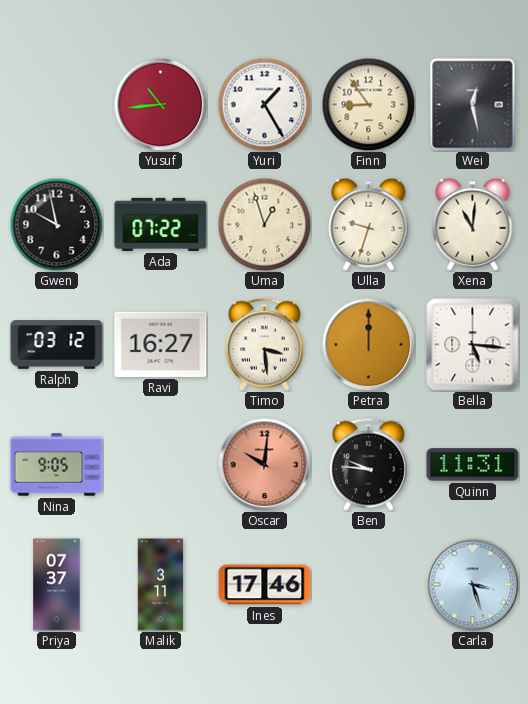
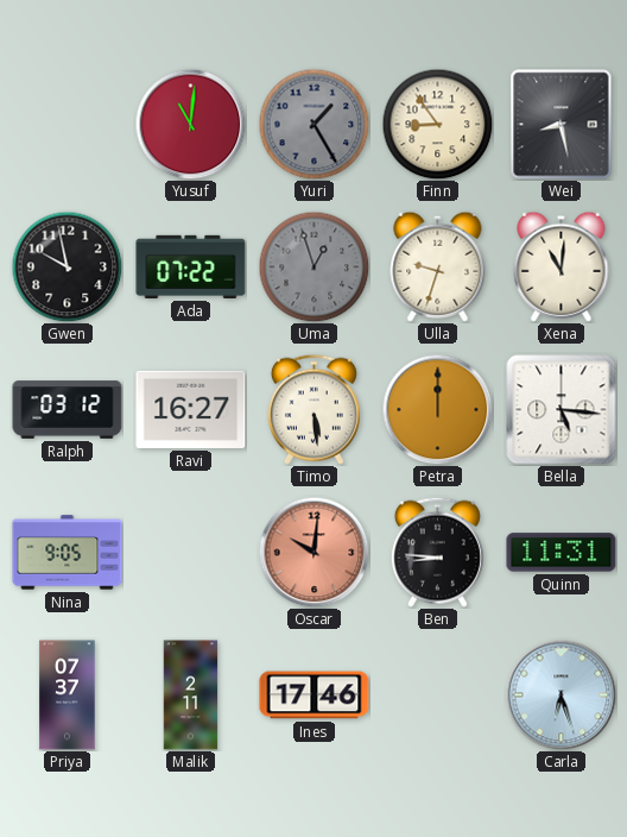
Yusuf: 10:44 -> 11:01
Yuri dial: white -> grey
Wei: 12:28 -> 8:28
Uma dial: cream -> grey
Timo: 3:29 -> 5:29
Ben: 9:46 -> 8:46
Malik: 3:11 -> 2:11
Carla: 3:27 -> 6:27
